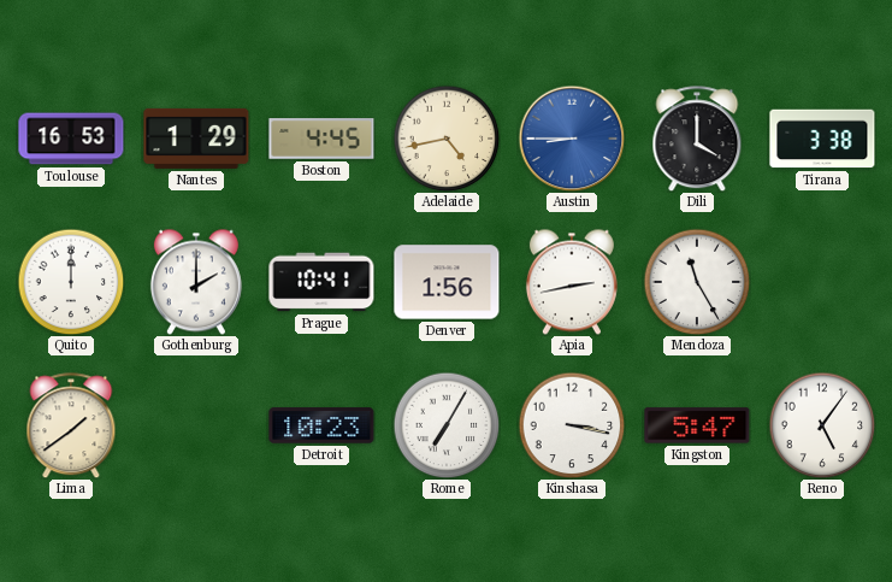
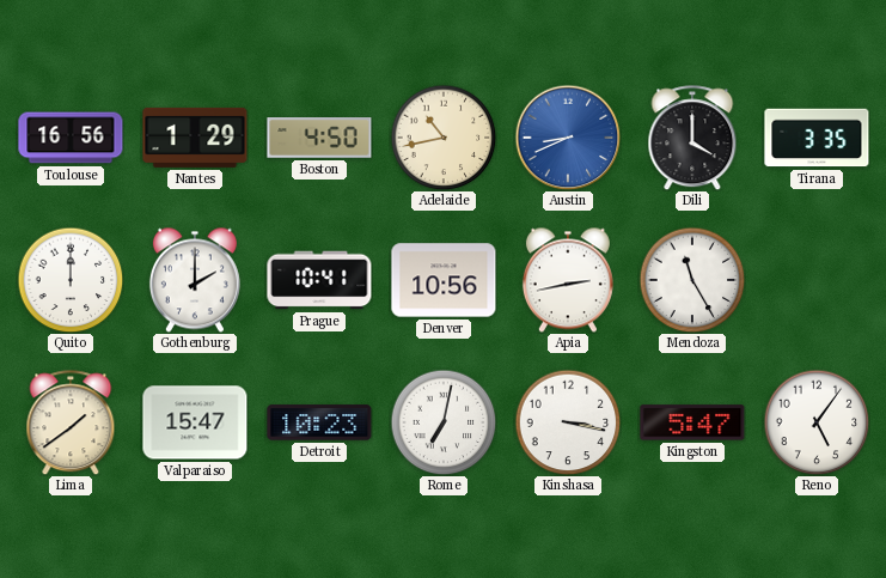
Toulouse: 16:53 -> 16:56
Boston: 4:45 -> 4:50
Adelaide: 4:43 -> 10:43
Austin: 8:45 -> 8:41
Tirana: 3:38 -> 3:35
Denver: 1:56 -> 10:56
Valparaiso: none -> 15:47
Rome: 7:05 -> 7:02
